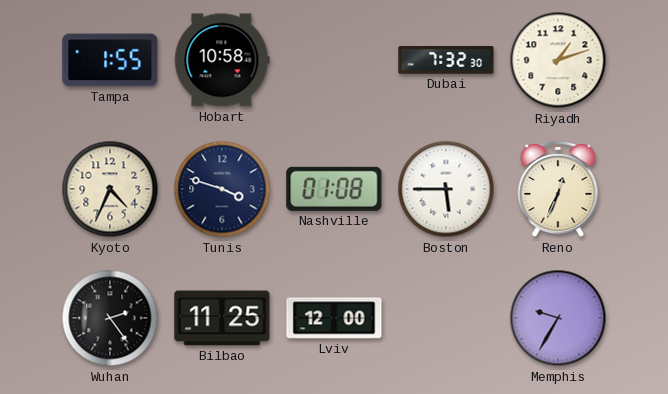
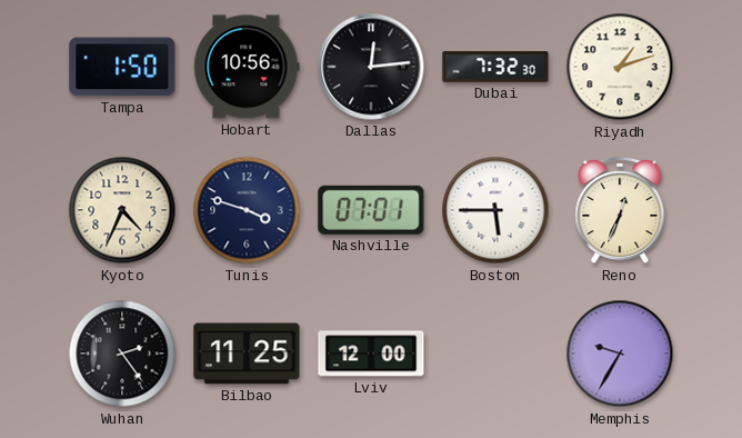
Tampa: 1:55 -> 1:50
Hobart: 10:58 -> 10:56
Dallas: none -> 12:14
Nashville: 01:08 -> 07:01
